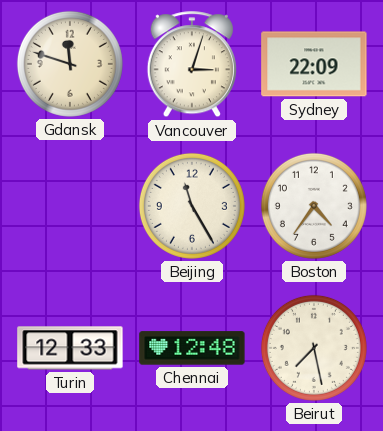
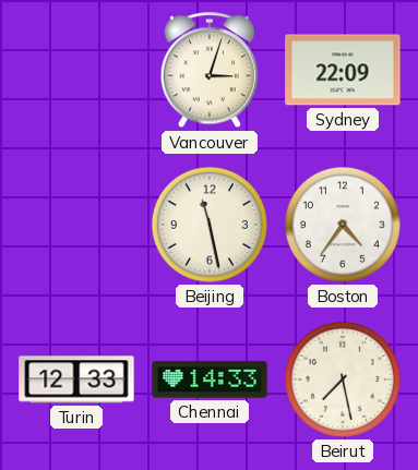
Gdansk: 11:48 -> none
Beijing: 11:25 -> 11:28
Chennai: 12:48 -> 14:33
